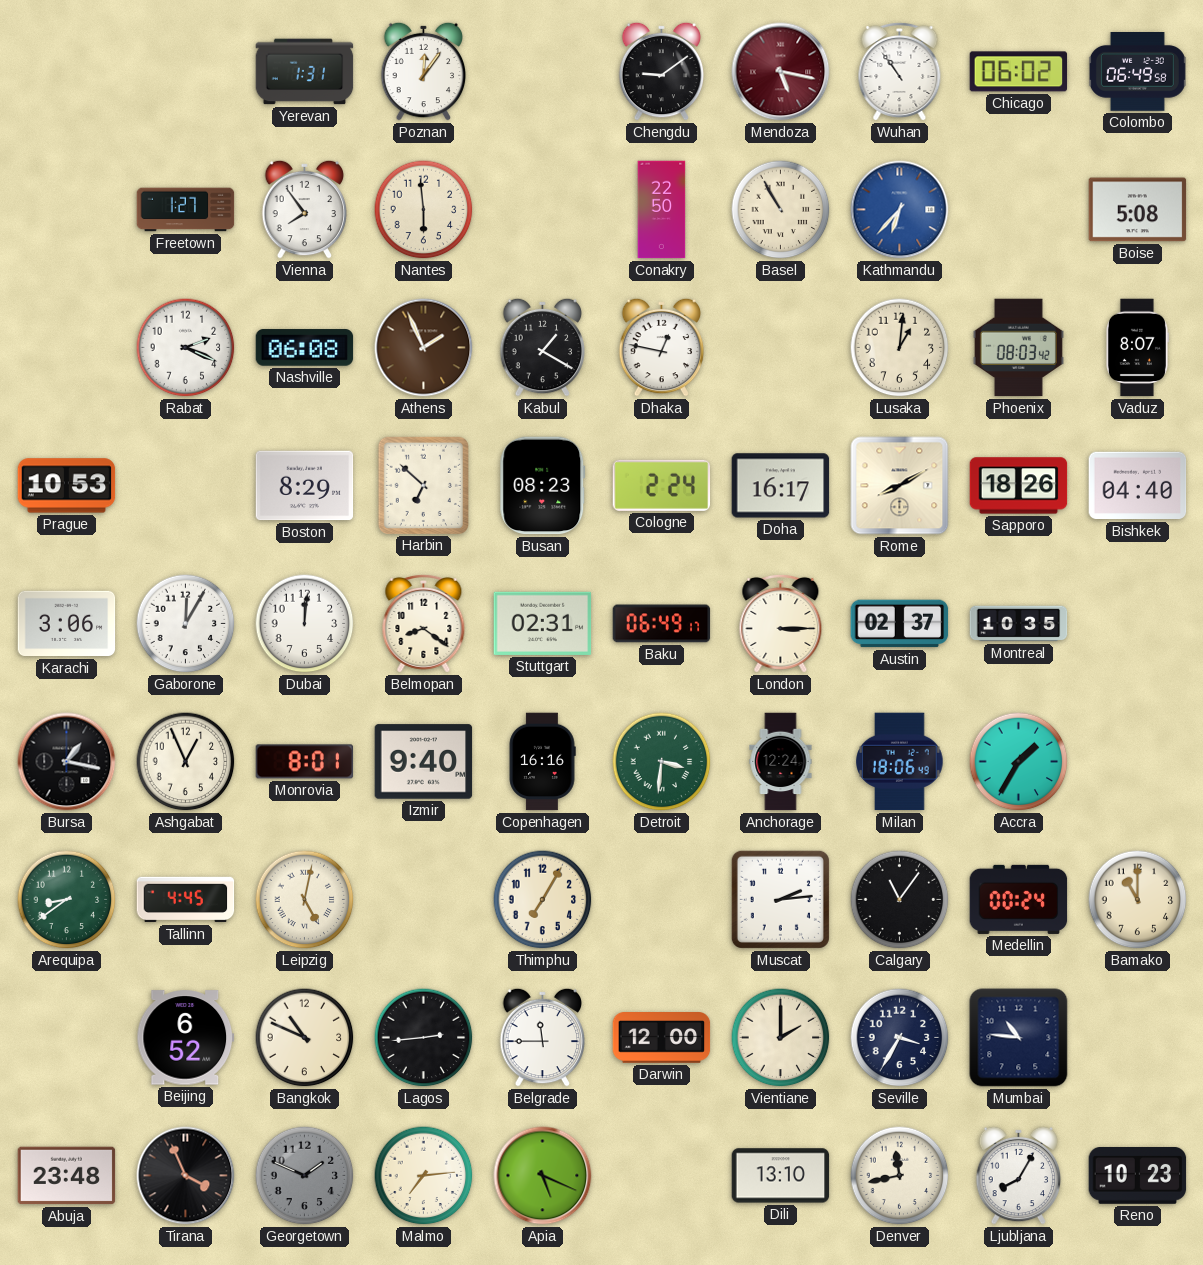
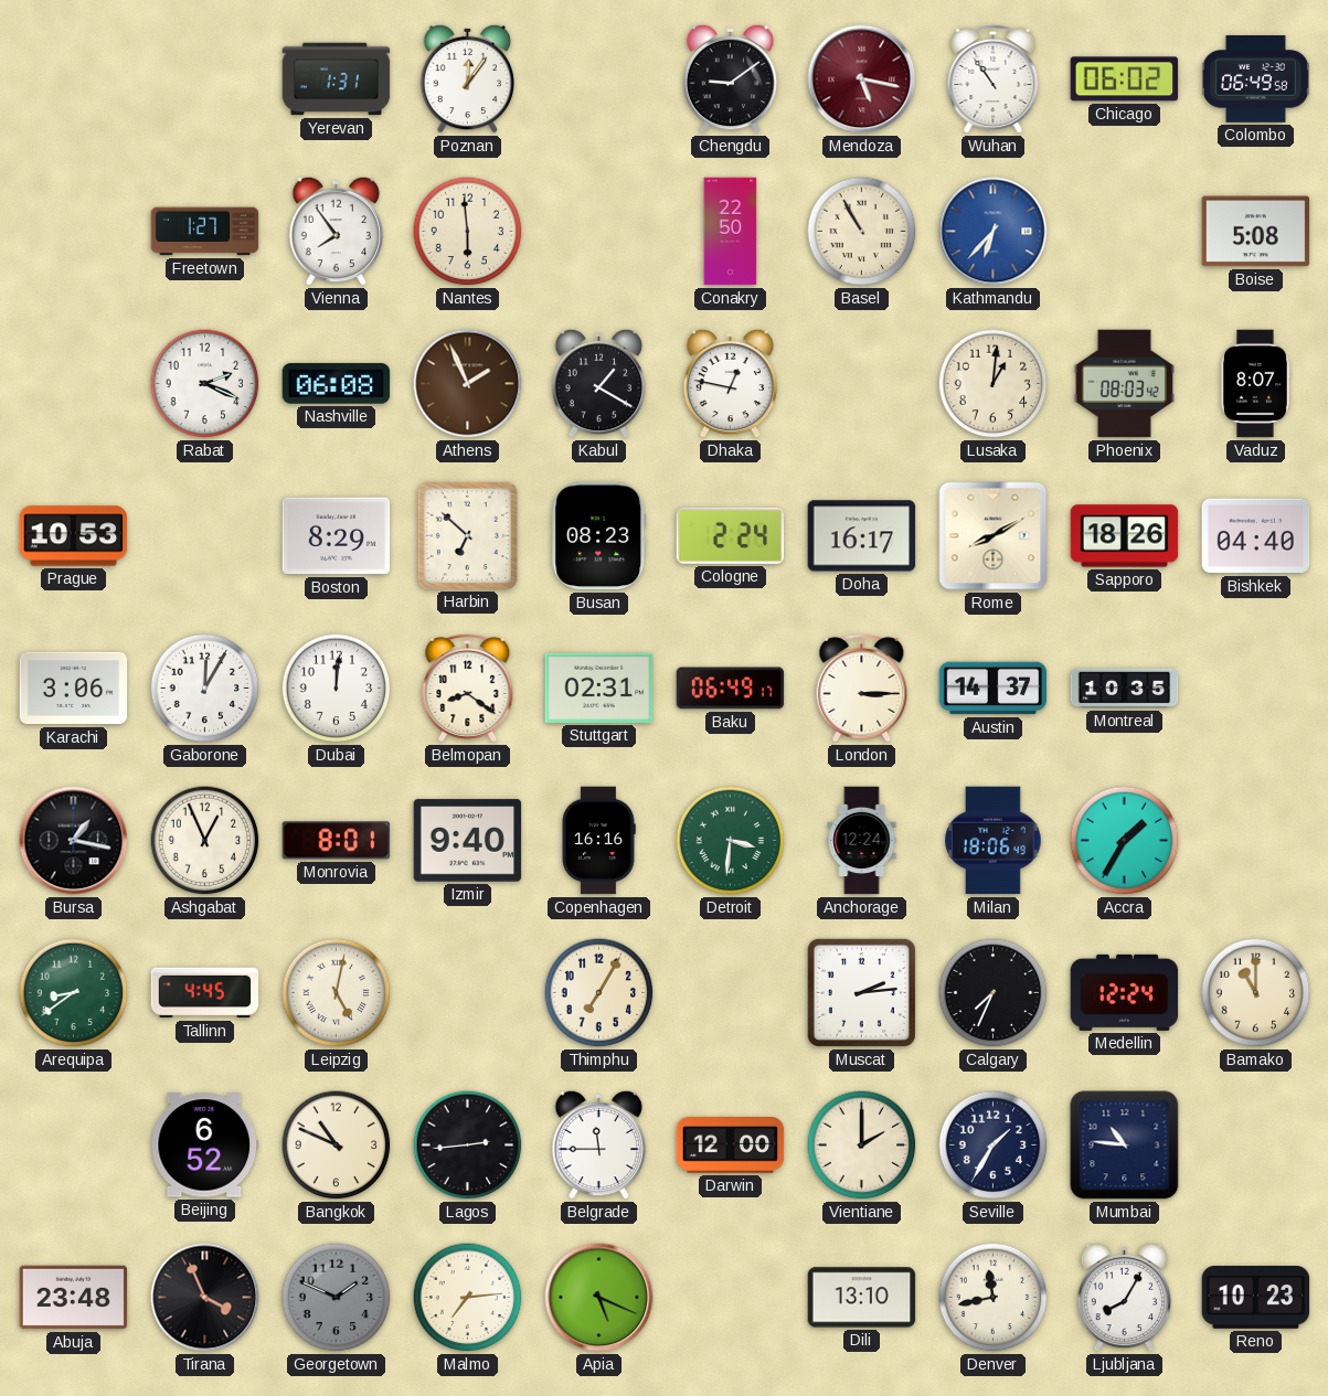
Austin: 02:37 -> 14:37
Calgary: 11:06 -> 7:34
Medellin: 00:24 -> 12:24
Seville: 3:35 -> 1:35
